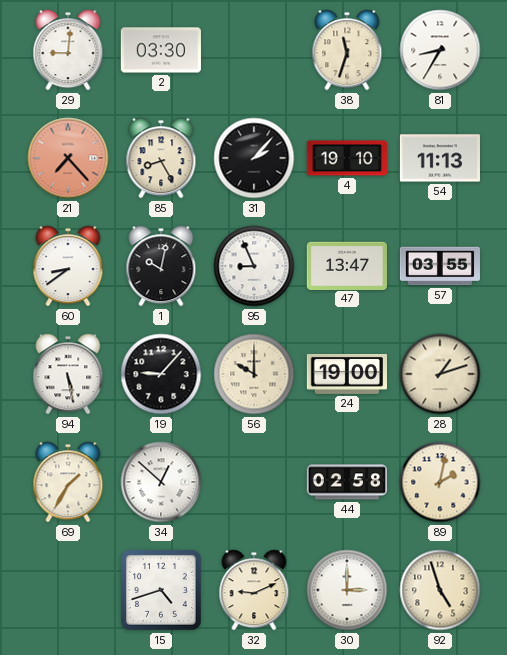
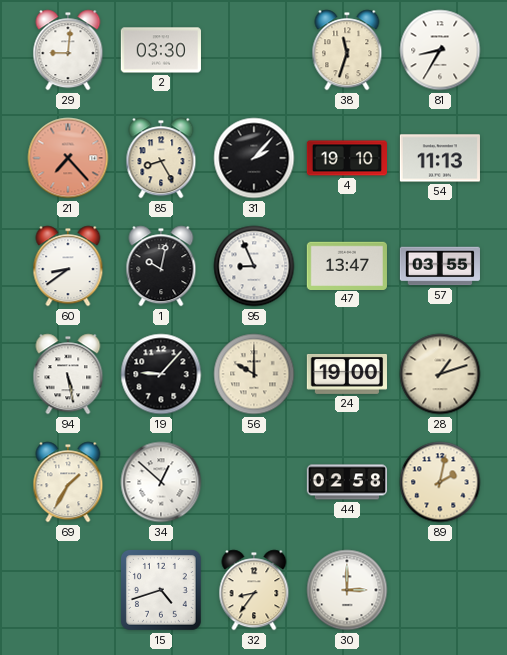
32: 9:11 -> 8:36
92: 4:57 -> none
